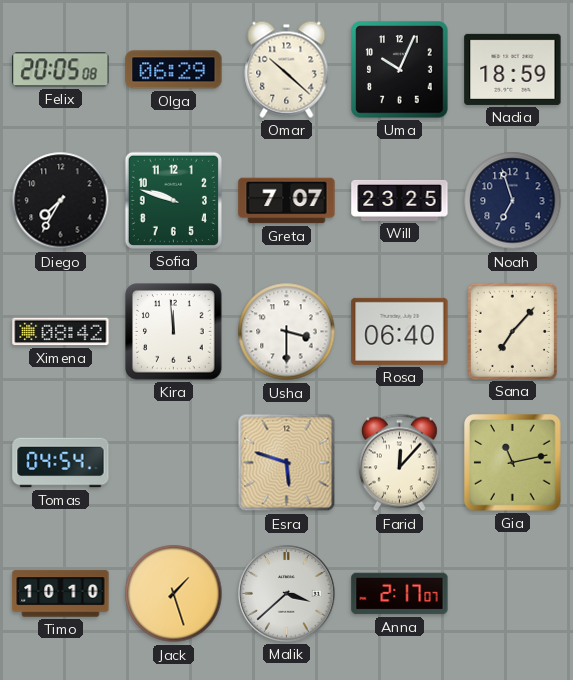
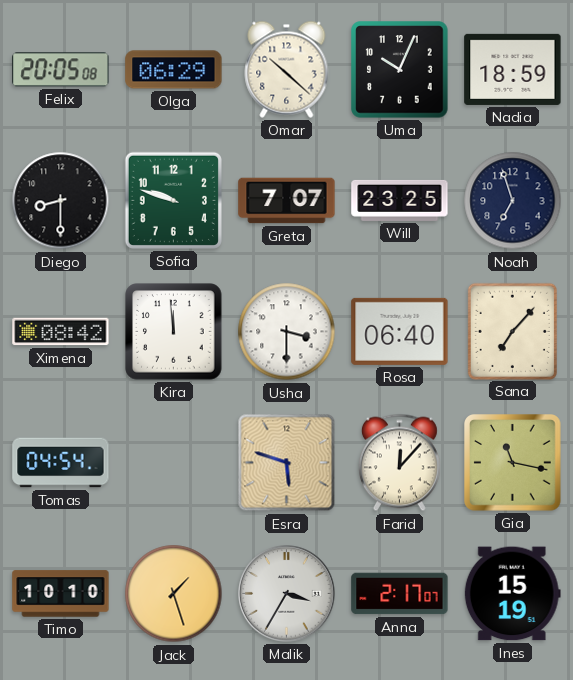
Diego: 7:35 -> 8:30
Gia: 11:13 -> 11:17
Malik: 3:38 -> 3:35
Ines: none -> 15:19
